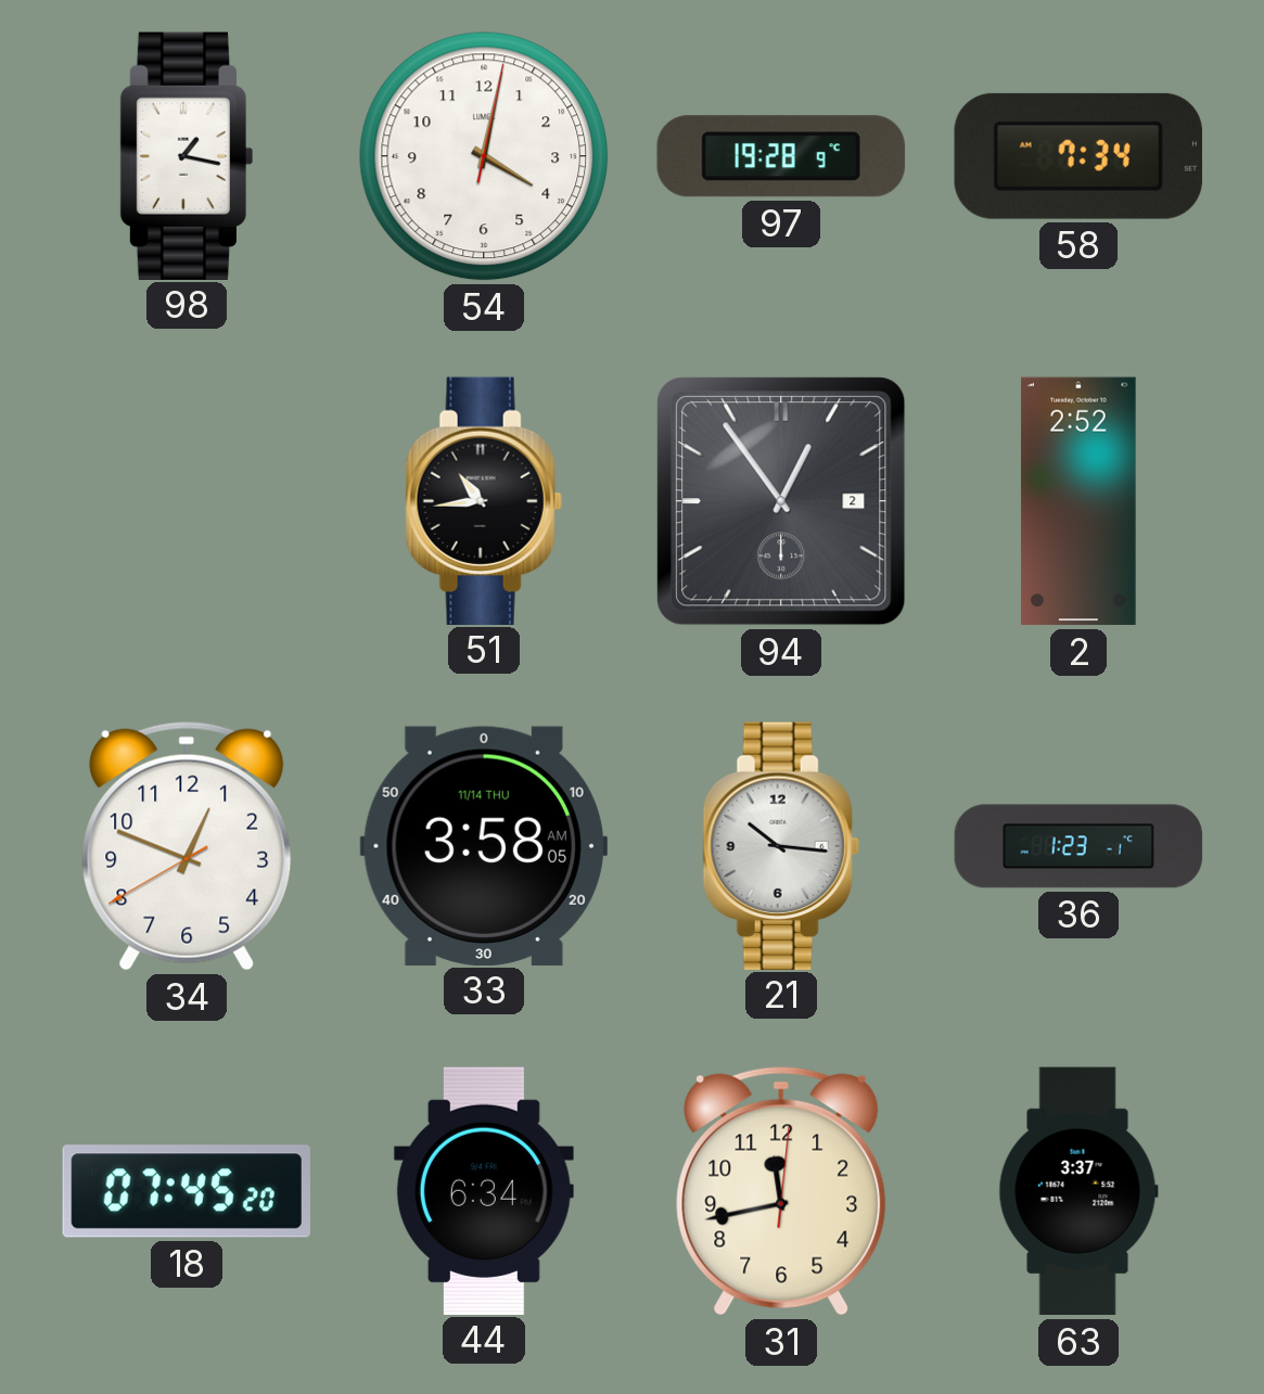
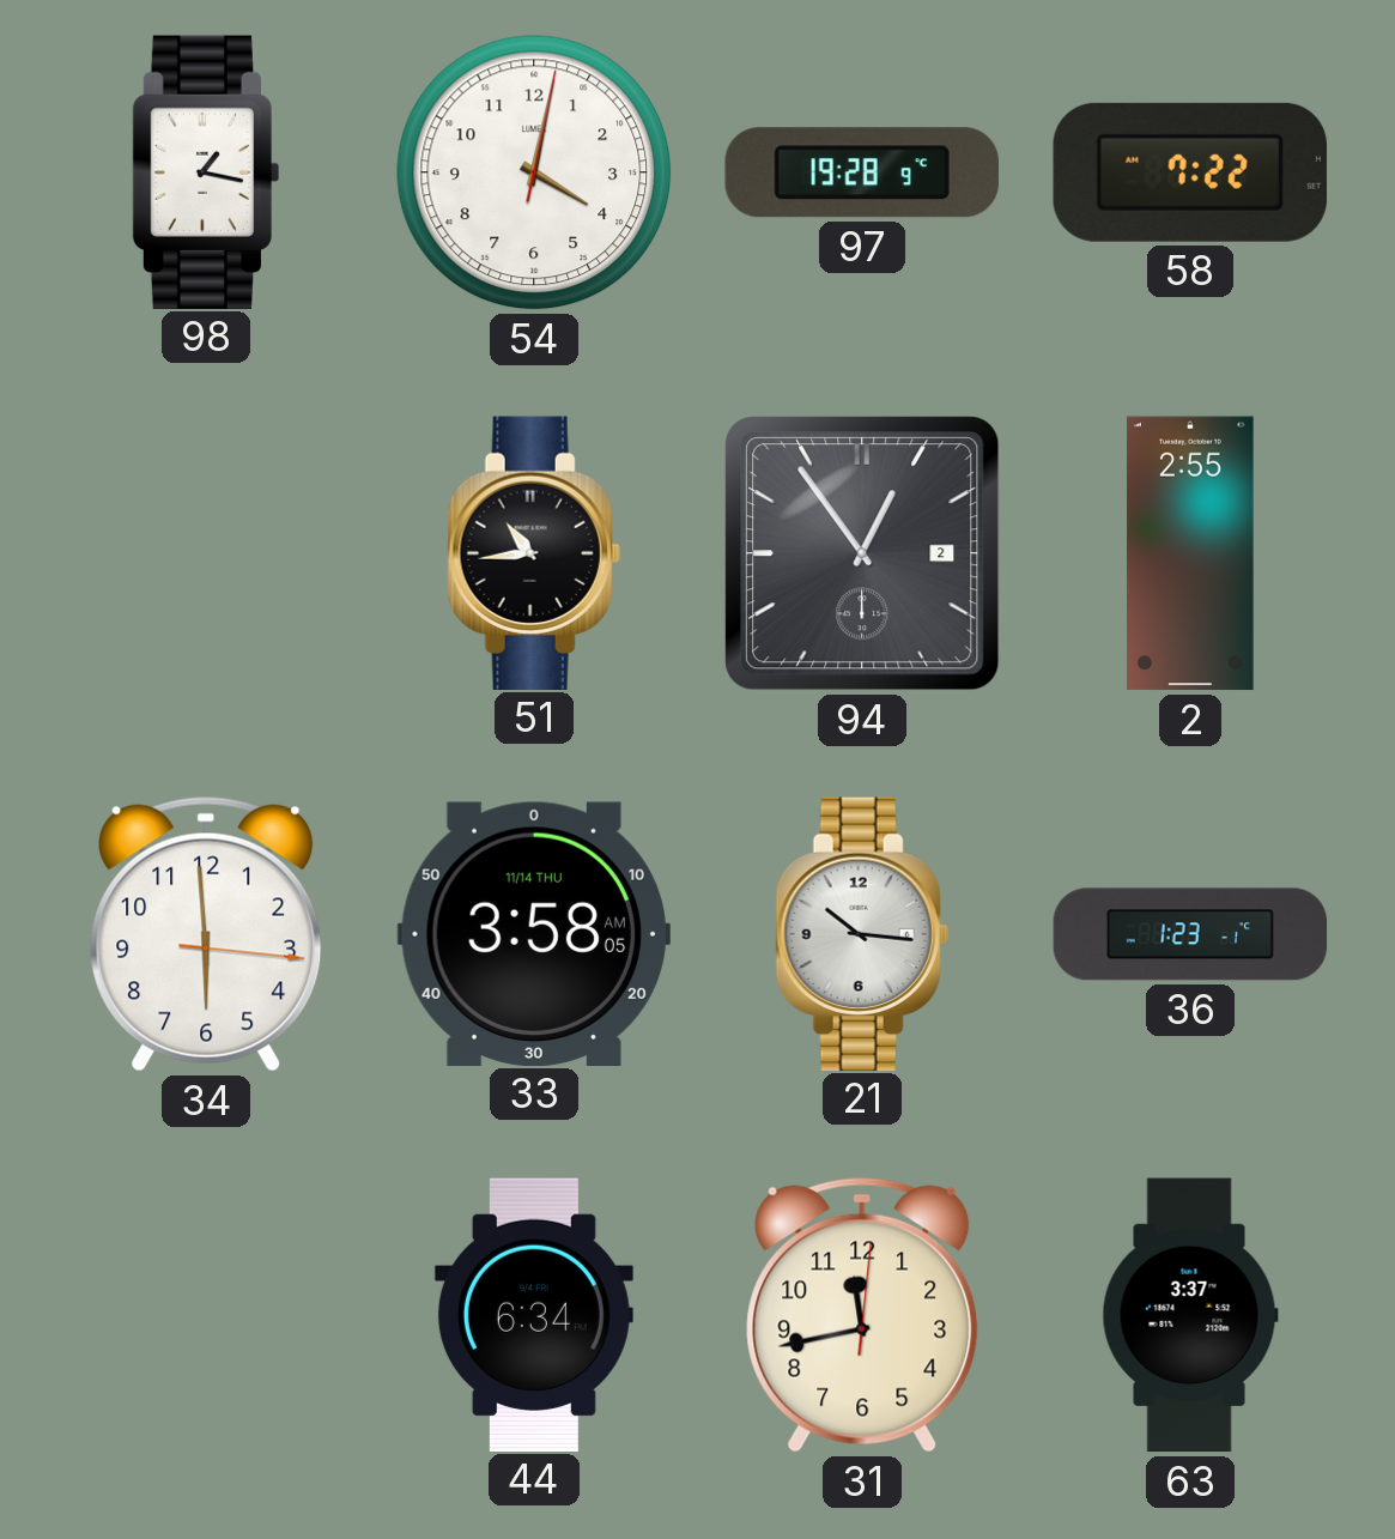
58: 7:34 -> 7:22
2: 2:52 -> 2:55
34: 12:48 -> 5:59
18: 07:45 -> none
